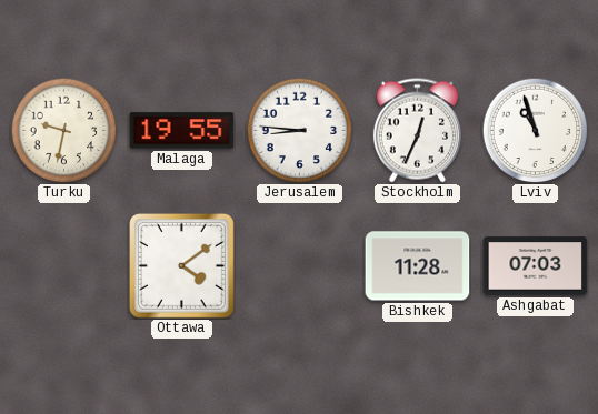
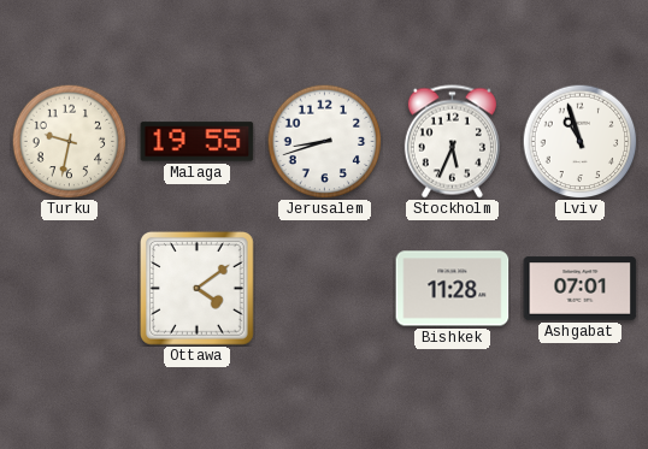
Jerusalem: 8:46 -> 8:42
Stockholm: 12:34 -> 5:34
Ashgabat: 07:03 -> 07:01
